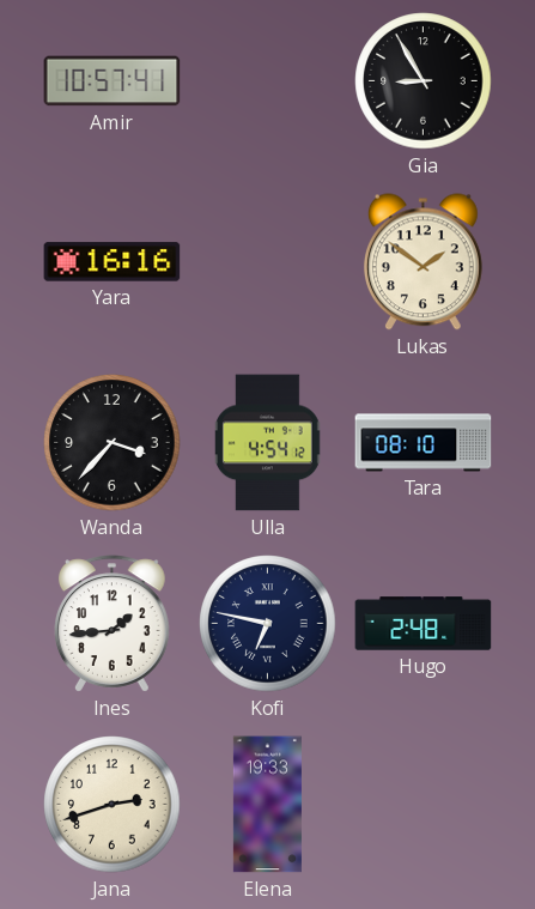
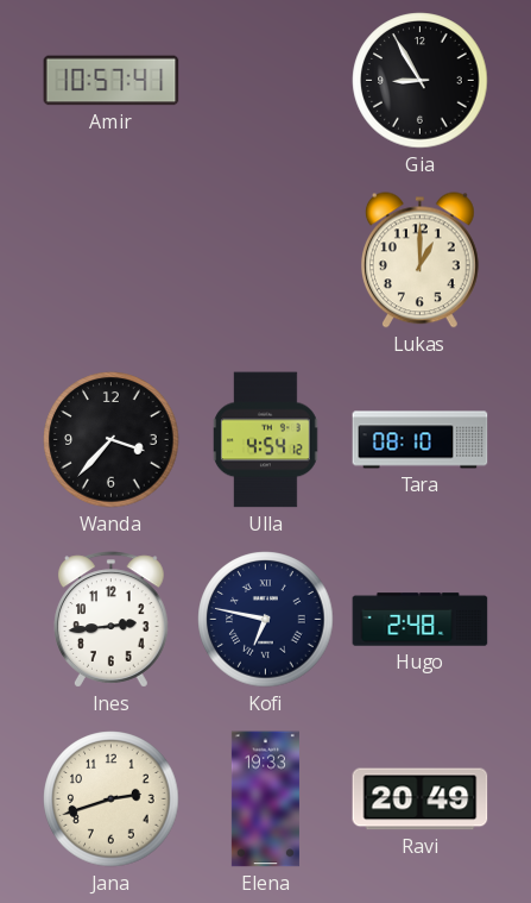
Yara: 16:16 -> none
Lukas: 1:51 -> 1:00
Ines: 1:44 -> 2:44
Ravi: none -> 20:49
